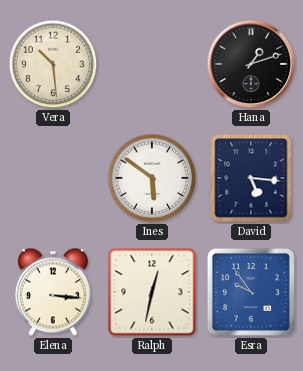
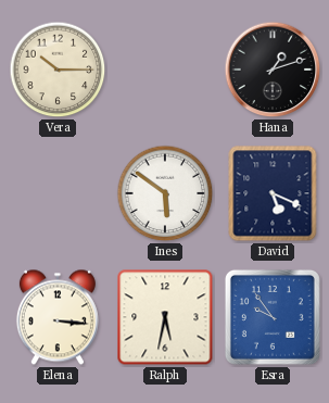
Vera: 10:29 -> 10:15
David: 5:16 -> 5:19
Ralph: 12:32 -> 5:32
